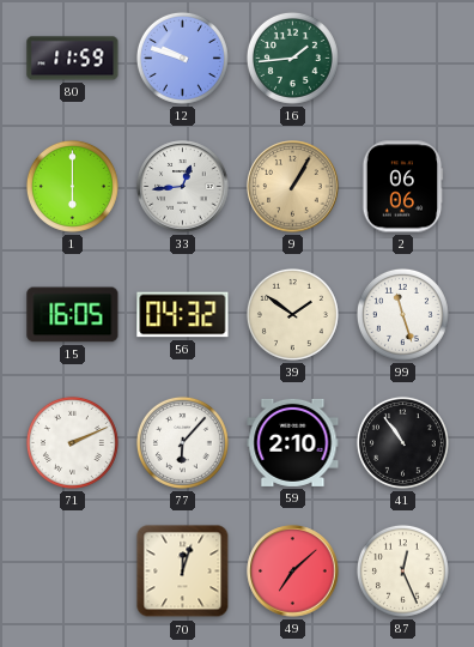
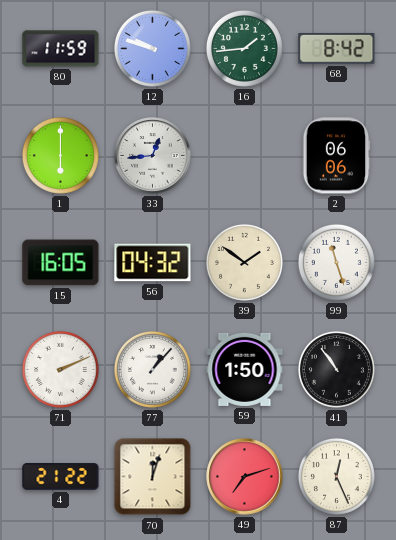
68: none -> 8:42
9: 1:05 -> none
77: 6:07 -> 1:07
59: 2:10 -> 1:50
4: none -> 21:22
49: 7:08 -> 7:12
